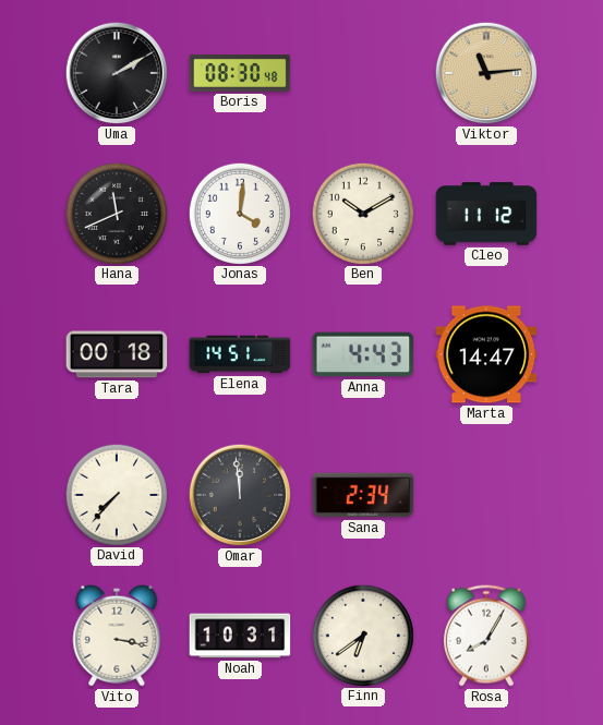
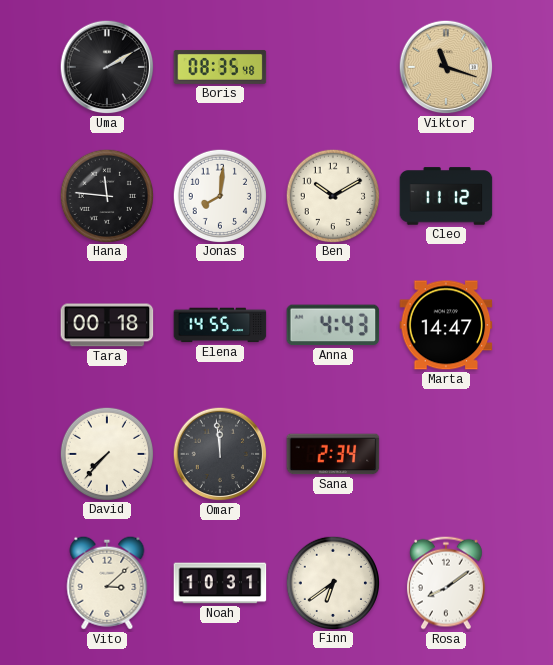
Boris: 08:30 -> 08:35
Viktor: 11:14 -> 11:18
Hana: 11:41 -> 11:46
Jonas: 4:01 -> 8:01
Elena: 14:51 -> 14:55
Vito: 3:17 -> 3:08
Rosa: 8:05 -> 8:09
